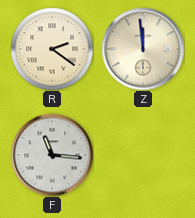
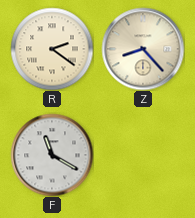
Z: 11:59 -> 8:23
F: 11:16 -> 11:20
